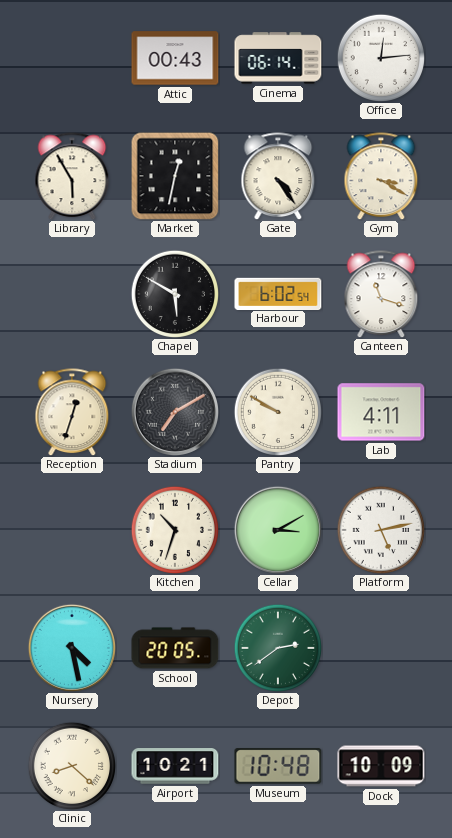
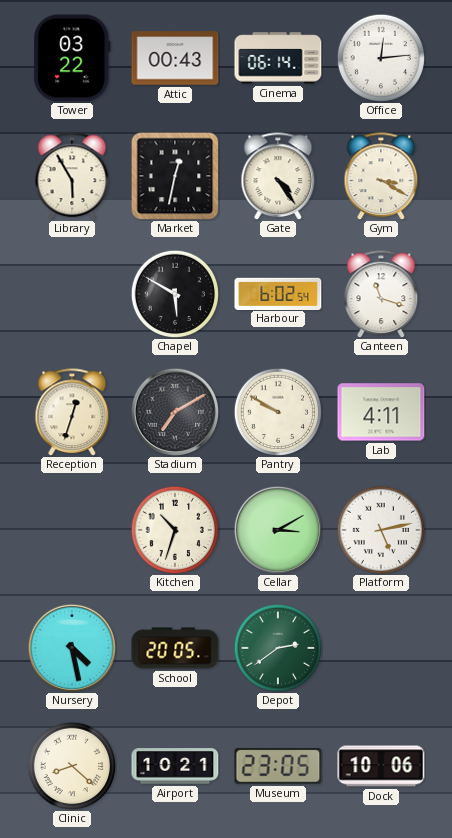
Tower: none -> 03:22
Museum: 10:48 -> 23:05
Dock: 10:09 -> 10:06
